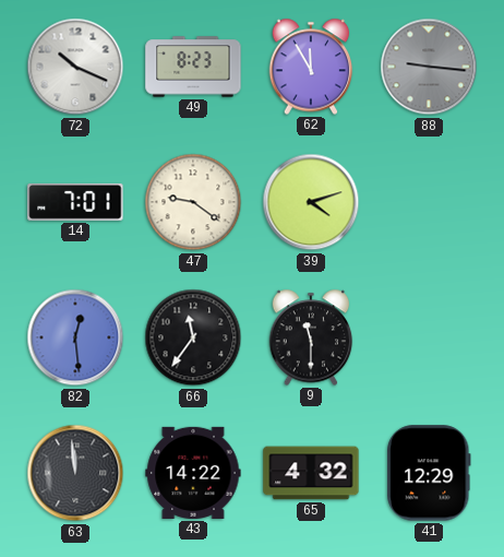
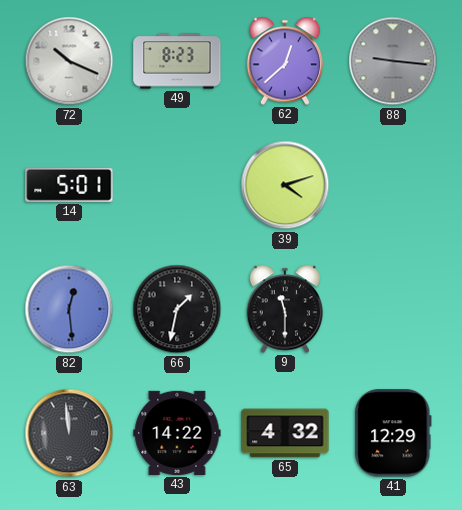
62: 11:55 -> 12:38
14: 7:01 -> 5:01
47: 9:21 -> none
66: 11:36 -> 1:32
